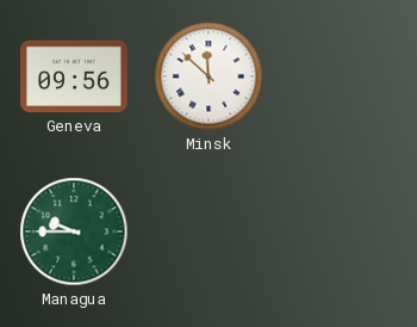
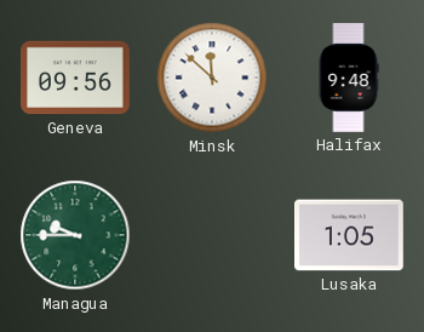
Halifax: none -> 9:48
Lusaka: none -> 1:05
